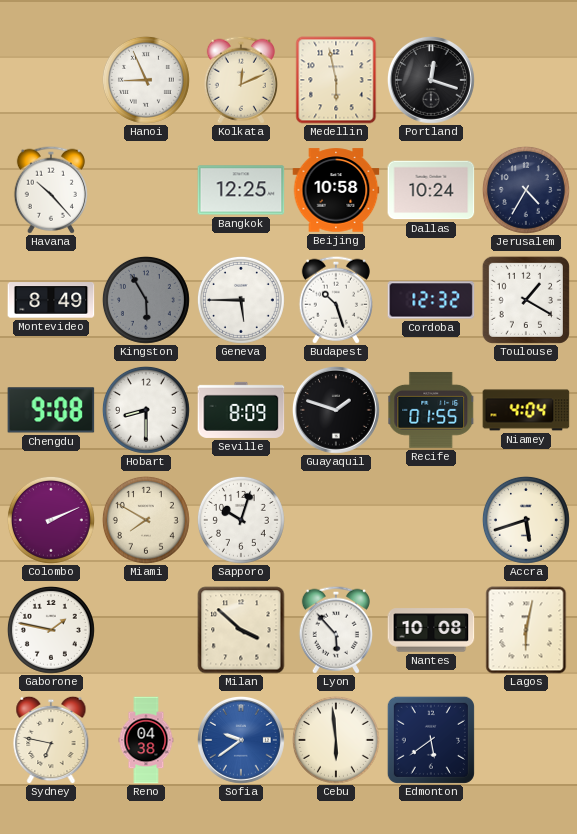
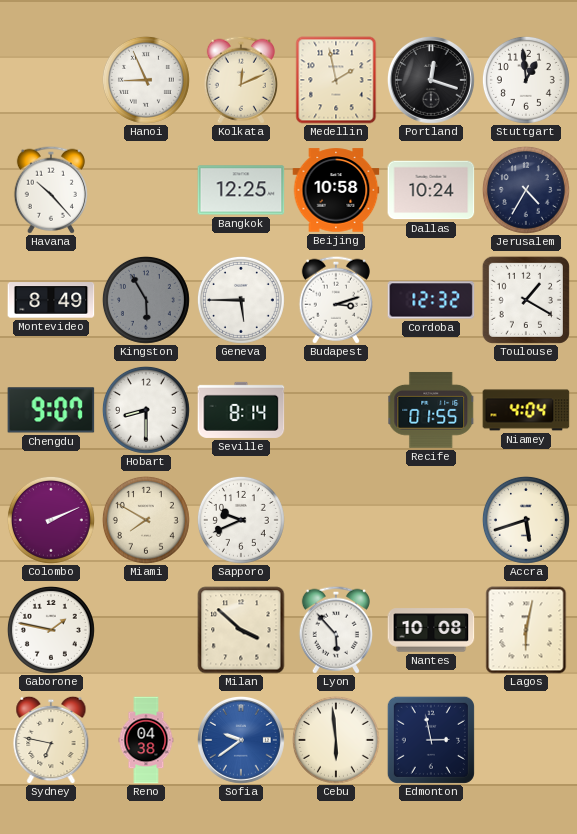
Medellin: 5:58 -> 1:58
Stuttgart: none -> 12:59
Budapest: 10:27 -> 3:12
Chengdu: 9:08 -> 9:07
Seville: 8:09 -> 8:14
Guayaquil: 1:48 -> none
Sapporo: 10:03 -> 9:41
Edmonton: 5:39 -> 2:58
